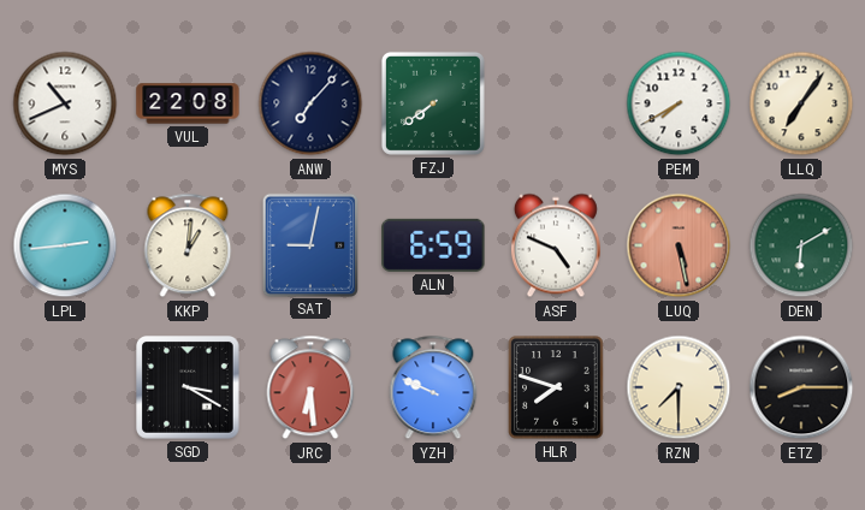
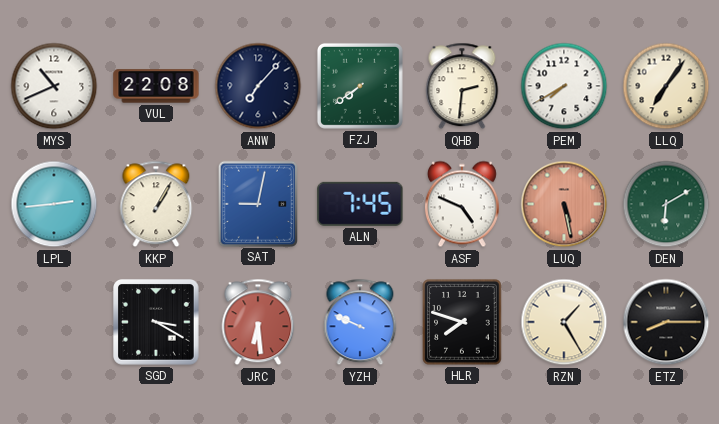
QHB: none -> 2:31
KKP: 1:01 -> 1:05
ALN: 6:59 -> 7:45
RZN: 7:30 -> 1:25
